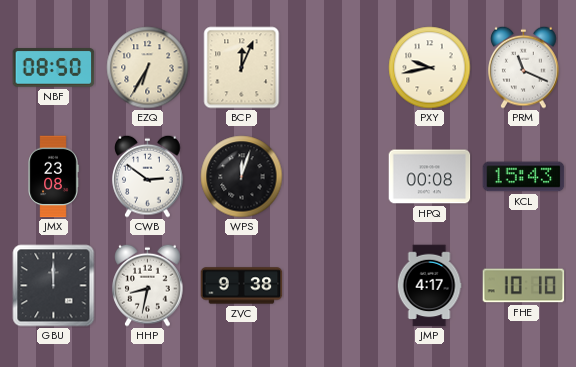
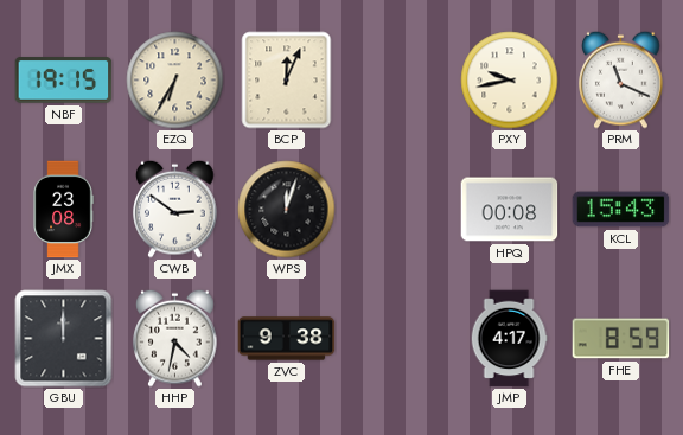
NBF: 08:50 -> 19:15
HHP: 8:32 -> 4:32
FHE: 10:10 -> 8:59
